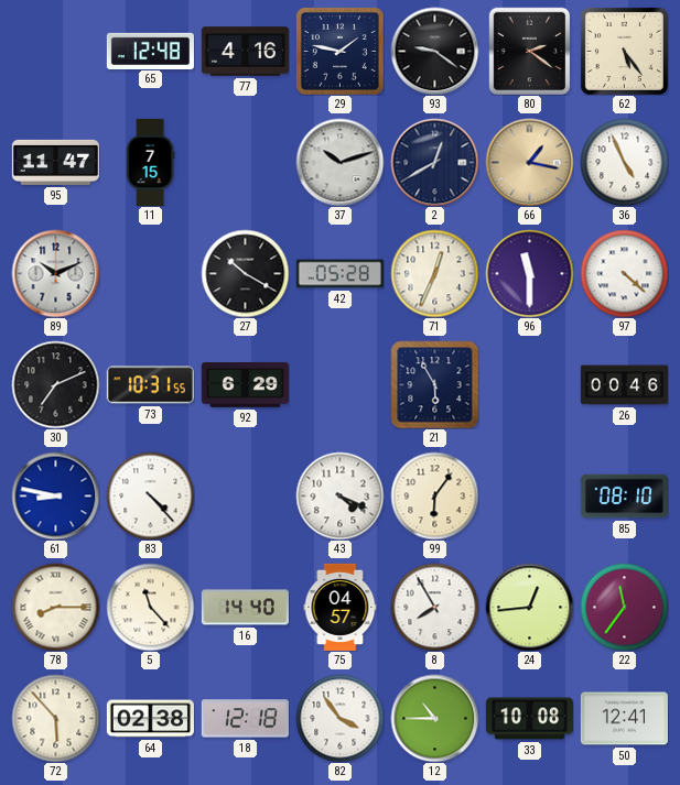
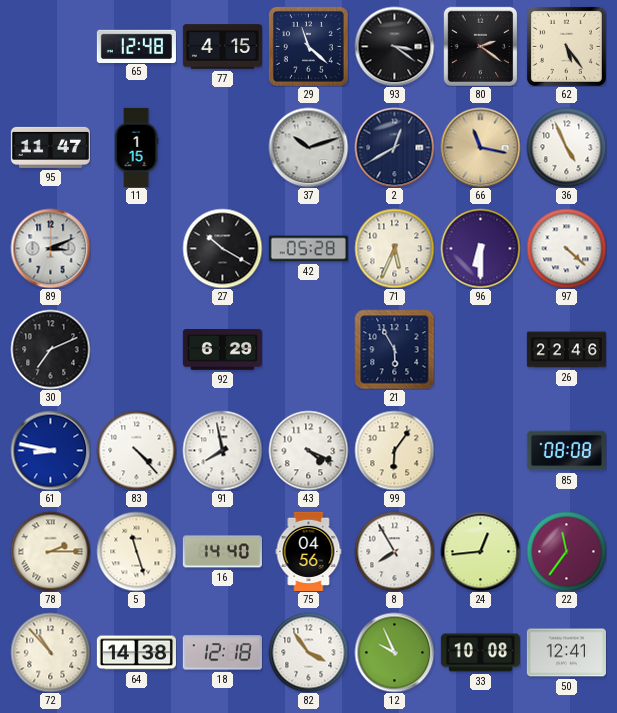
77: 4:16 -> 4:15
29: 1:47 -> 11:22
93: 9:21 -> 3:21
11: 7:15 -> 1:15
66: 1:17 -> 11:17
89: 10:11 -> 3:11
71: 12:34 -> 5:34
96: 11:30 -> 6:30
73: 10:31 -> none
26: 00:46 -> 22:46
91: none -> 7:58
85: 08:10 -> 08:08
78: 8:15 -> 2:15
5: 11:23 -> 11:27
75: 04:57 -> 04:56
72: 5:53 -> 10:53
64: 02:38 -> 14:38
12: 10:45 -> 9:56
